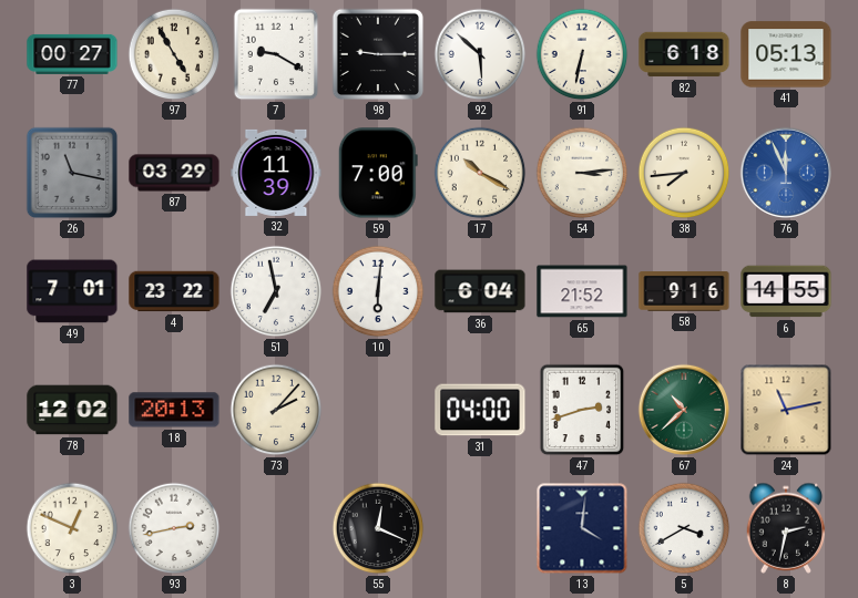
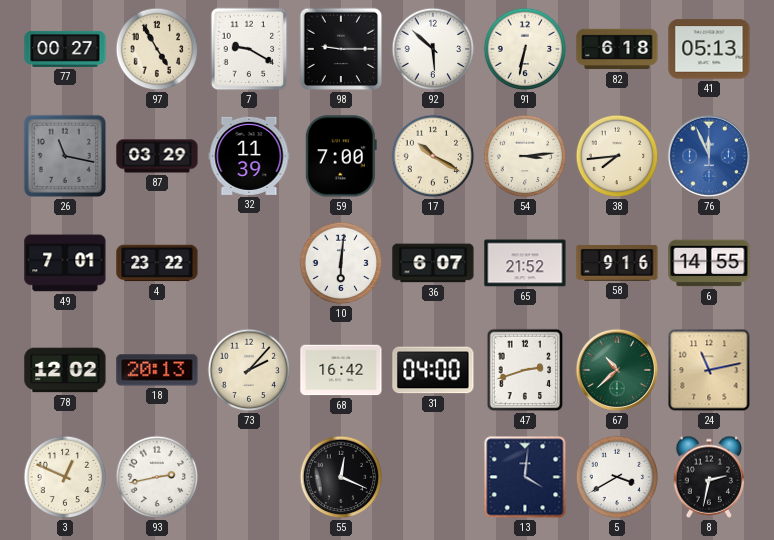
51: 6:58 -> none
36: 6:04 -> 6:07
68: none -> 16:42
